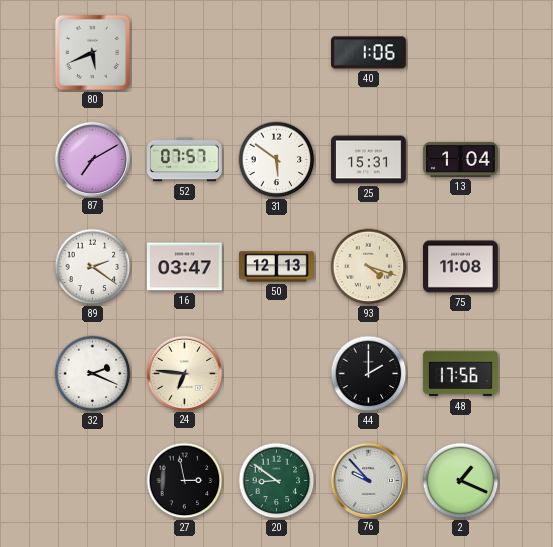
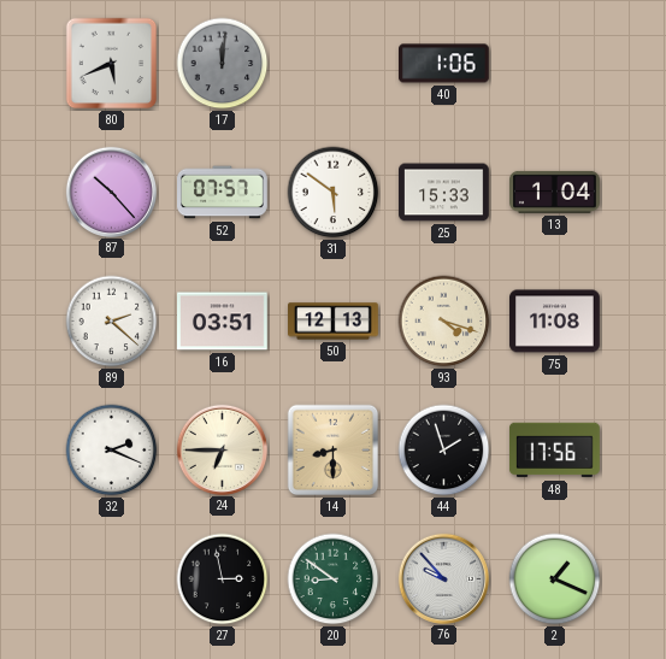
17: none -> 12:01
87: 7:10 -> 10:23
25: 15:31 -> 15:33
89: 2:21 -> 2:22
16: 03:47 -> 03:51
24: 6:46 -> 6:45
14: none -> 8:30
44: 2:00 -> 1:57
